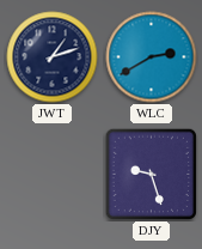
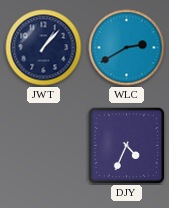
JWT: 1:12 -> 1:07
DJY: 9:27 -> 4:34
